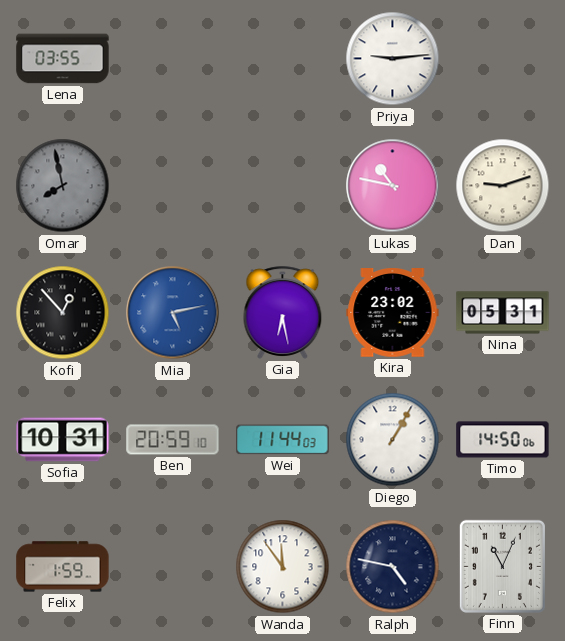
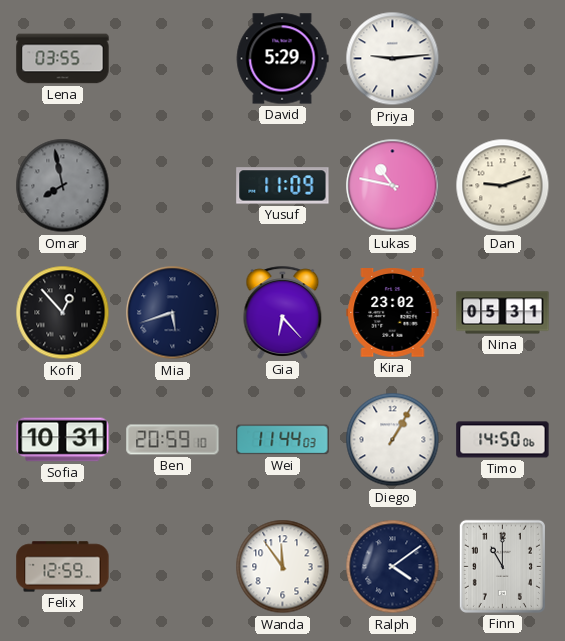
David: none -> 5:29
Yusuf: none -> 11:09
Mia: 5:13 -> 5:42
Mia dial: blue -> navy
Gia: 6:28 -> 6:23
Felix: 1:59 -> 12:59
Ralph: 4:47 -> 4:09
Finn: 11:04 -> 11:00
